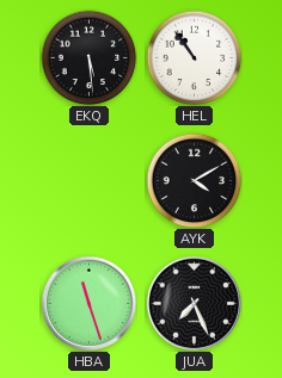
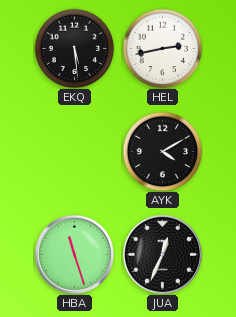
HEL: 10:54 -> 2:43
JUA: 7:26 -> 12:34
